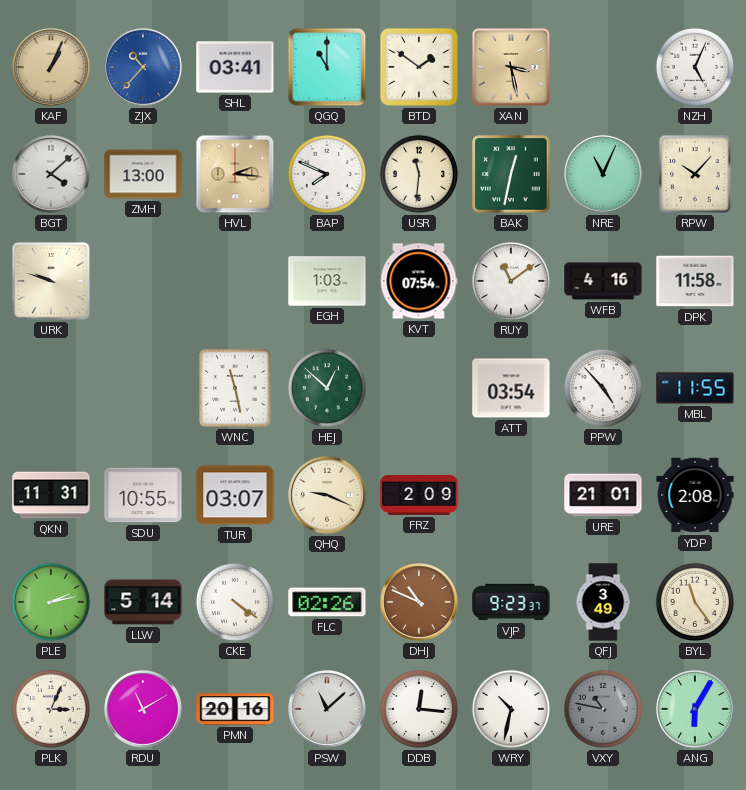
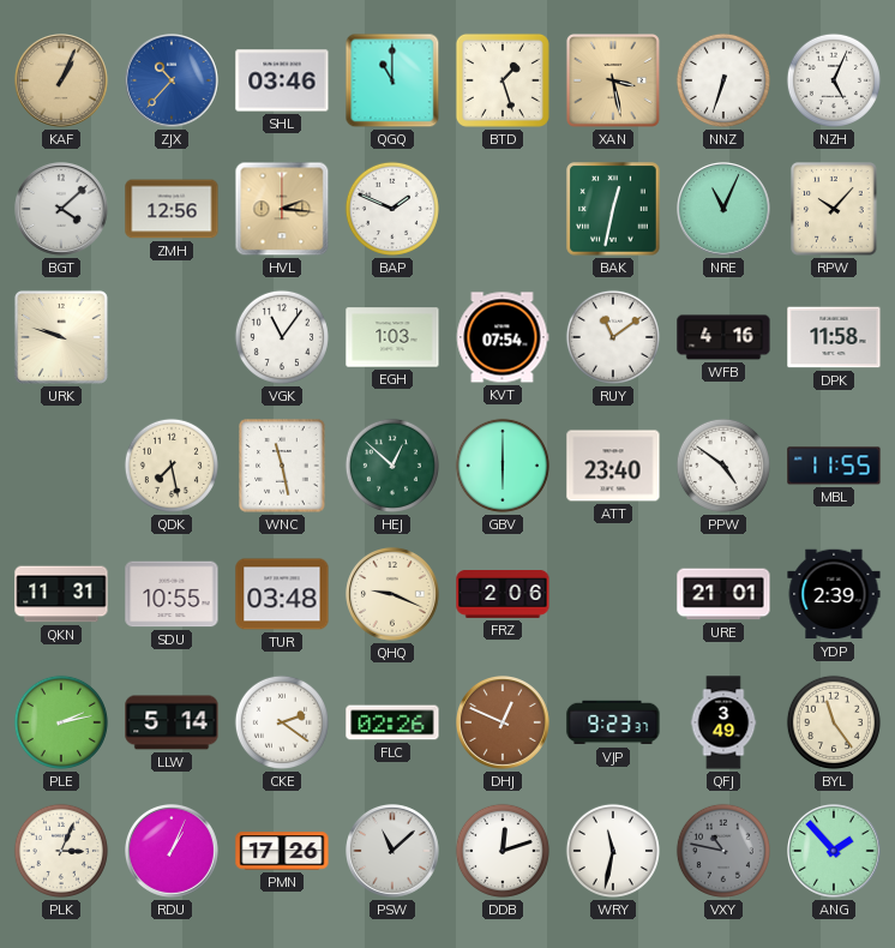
SHL: 03:41 -> 03:46
BTD: 1:51 -> 1:27
NNZ: none -> 6:33
ZMH: 13:00 -> 12:56
BAP: 7:49 -> 1:49
USR: 11:31 -> none
VGK: none -> 11:06
QDK: none -> 7:28
GBV: none -> 6:00
ATT: 03:54 -> 23:40
PPW: 4:53 -> 4:51
TUR: 03:07 -> 03:48
FRZ: 2:09 -> 2:06
YDP: 2:08 -> 2:39
CKE: 4:21 -> 2:21
DHJ: 10:49 -> 12:49
RDU: 11:10 -> 1:04
PMN: 20:16 -> 17:26
DDB: 12:16 -> 12:12
WRY: 10:32 -> 11:32
ANG: 6:05 -> 1:53
